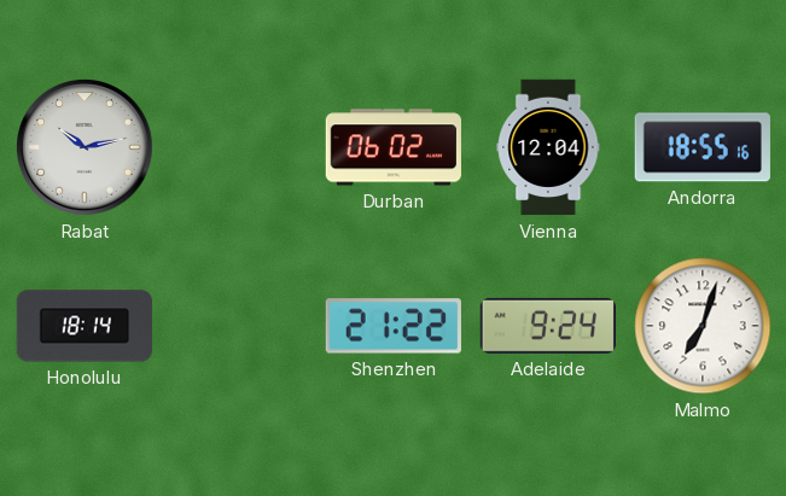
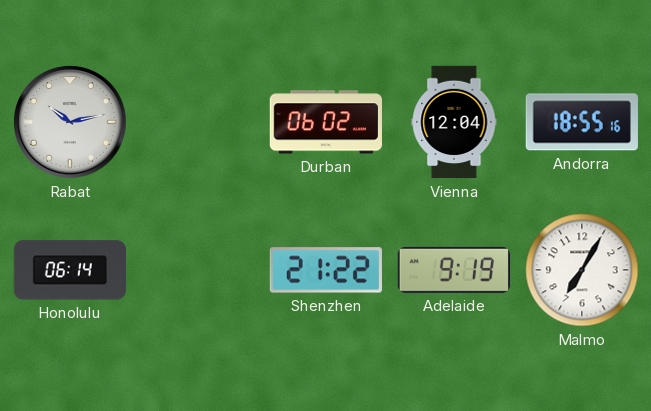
Honolulu: 18:14 -> 06:14
Adelaide: 9:24 -> 9:19
Malmo: 7:03 -> 7:05
